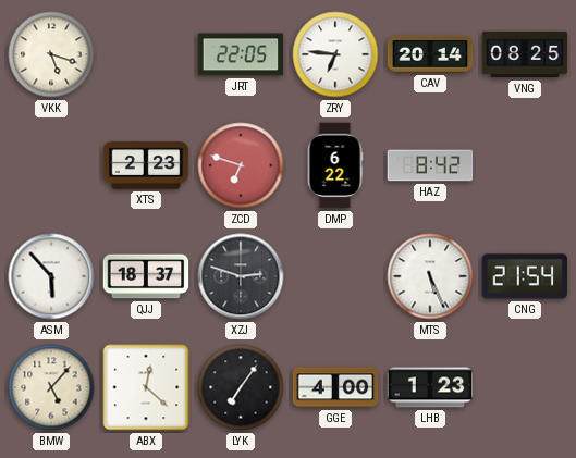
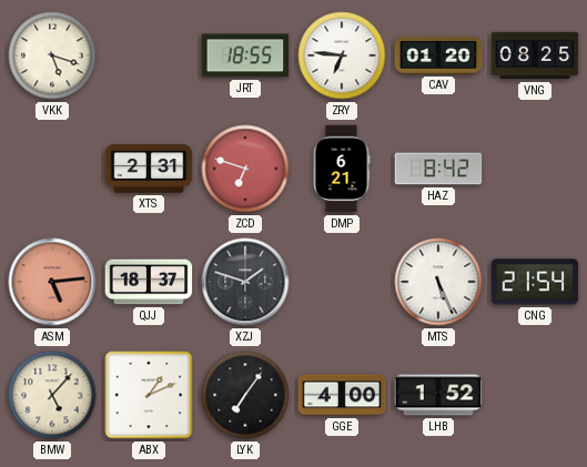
JRT: 22:05 -> 18:55
CAV: 20:14 -> 01:20
XTS: 2:23 -> 2:31
DMP: 6:22 -> 6:21
ASM: 5:53 -> 5:14
ASM dial: white -> salmon
XZJ: 2:48 -> 1:48
ABX: 12:22 -> 1:11
LHB: 1:23 -> 1:52
